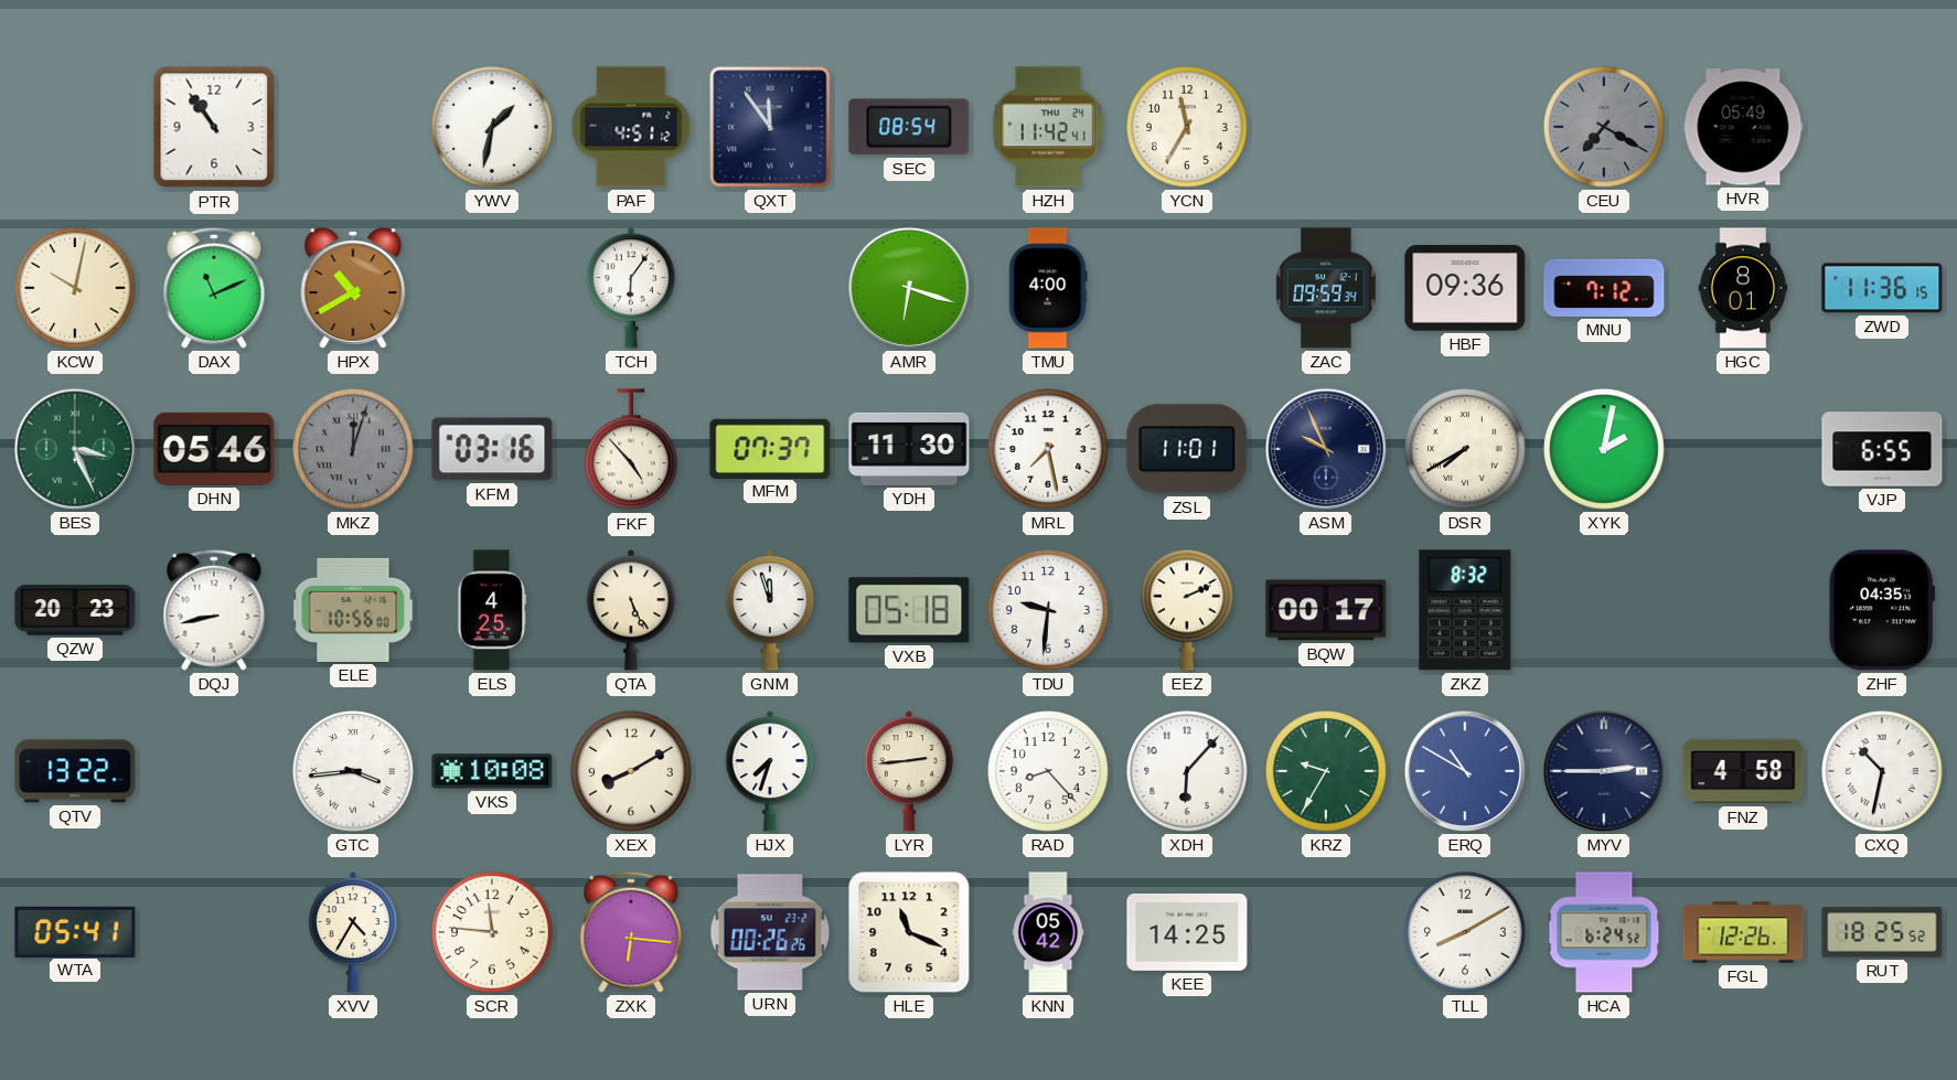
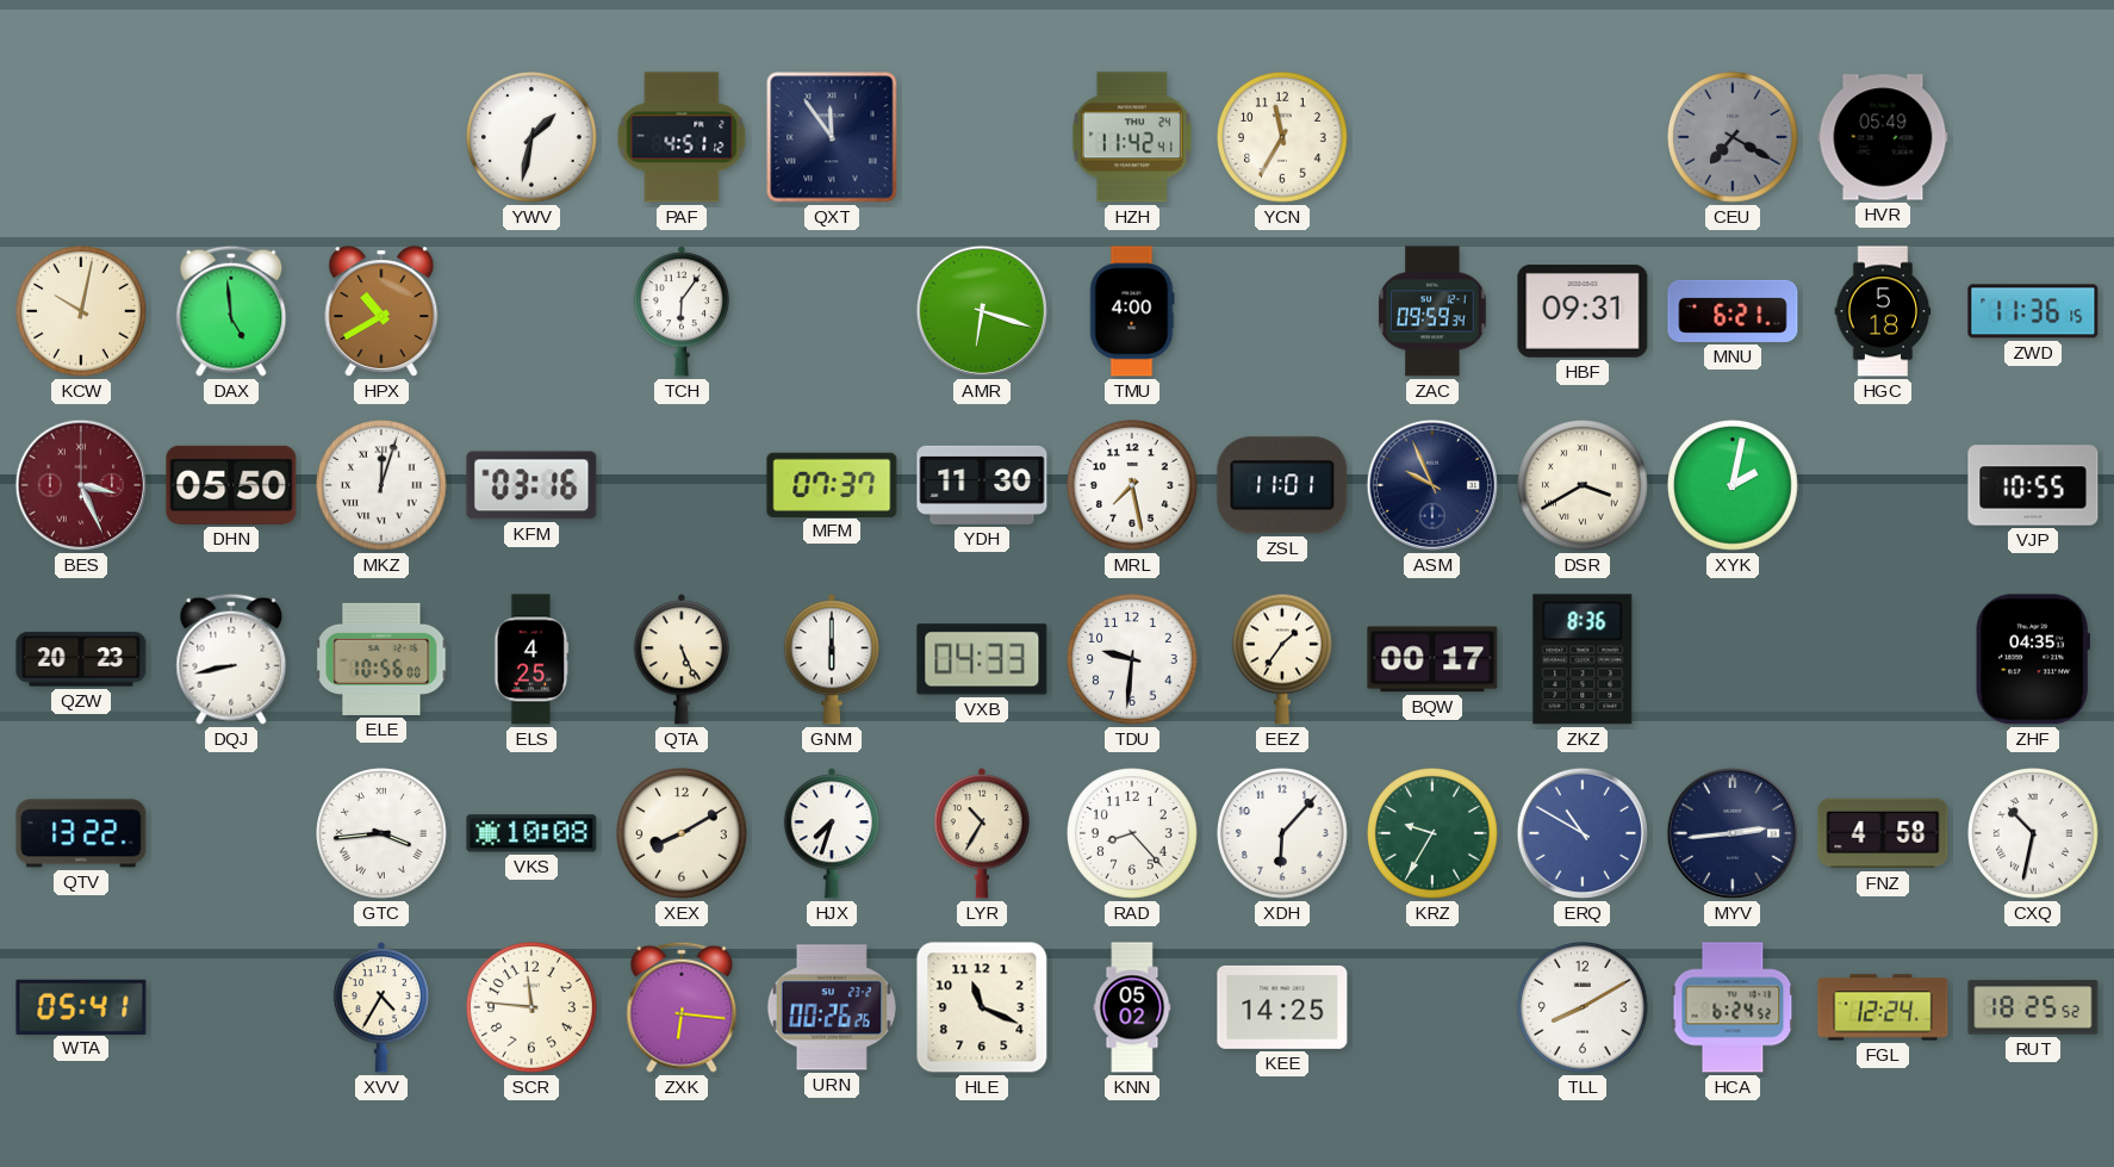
PTR: 10:54 -> none
SEC: 08:54 -> none
DAX: 11:11 -> 4:59
HBF: 09:36 -> 09:31
MNU: 7:12 -> 6:21
HGC: 8:01 -> 5:18
BES dial: green -> burgundy
DHN: 05:46 -> 05:50
MKZ dial: grey -> white
FKF: 4:53 -> none
DSR: 7:40 -> 3:40
VJP: 6:55 -> 10:55
GNM: 11:57 -> 6:00
VXB: 05:18 -> 04:33
EEZ: 2:11 -> 1:36
ZKZ: 8:32 -> 8:36
LYR: 2:44 -> 10:35
MYV: 2:45 -> 2:44
KNN: 05:42 -> 05:02
FGL: 12:26 -> 12:24
